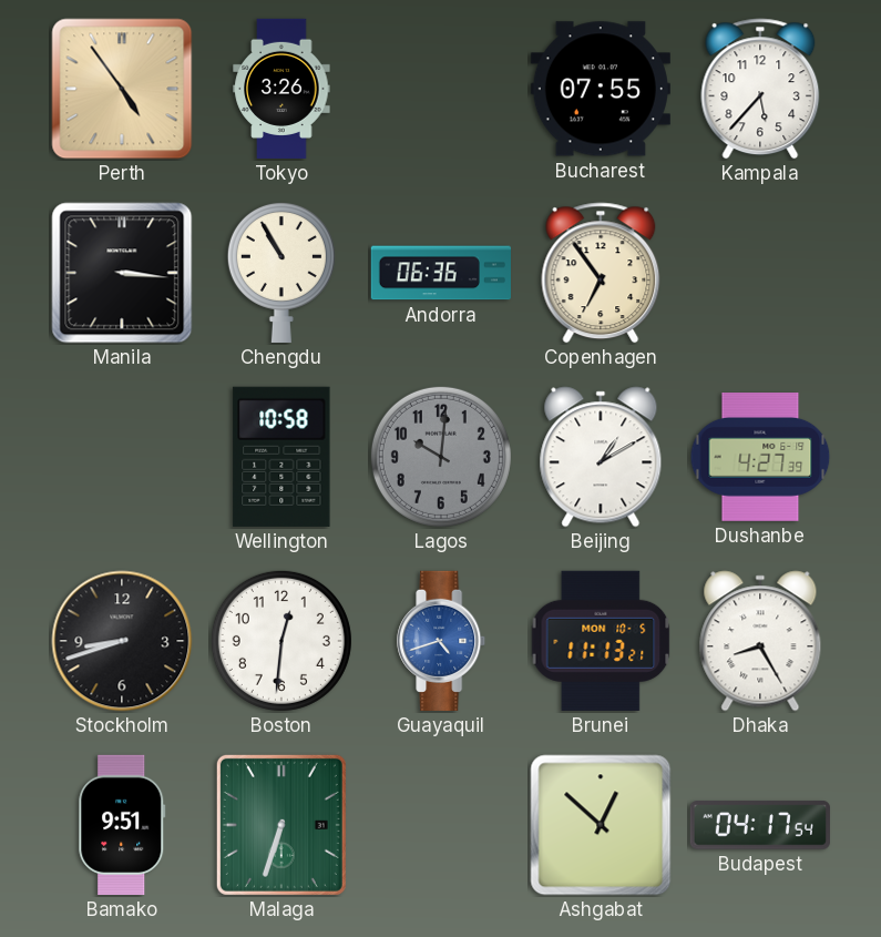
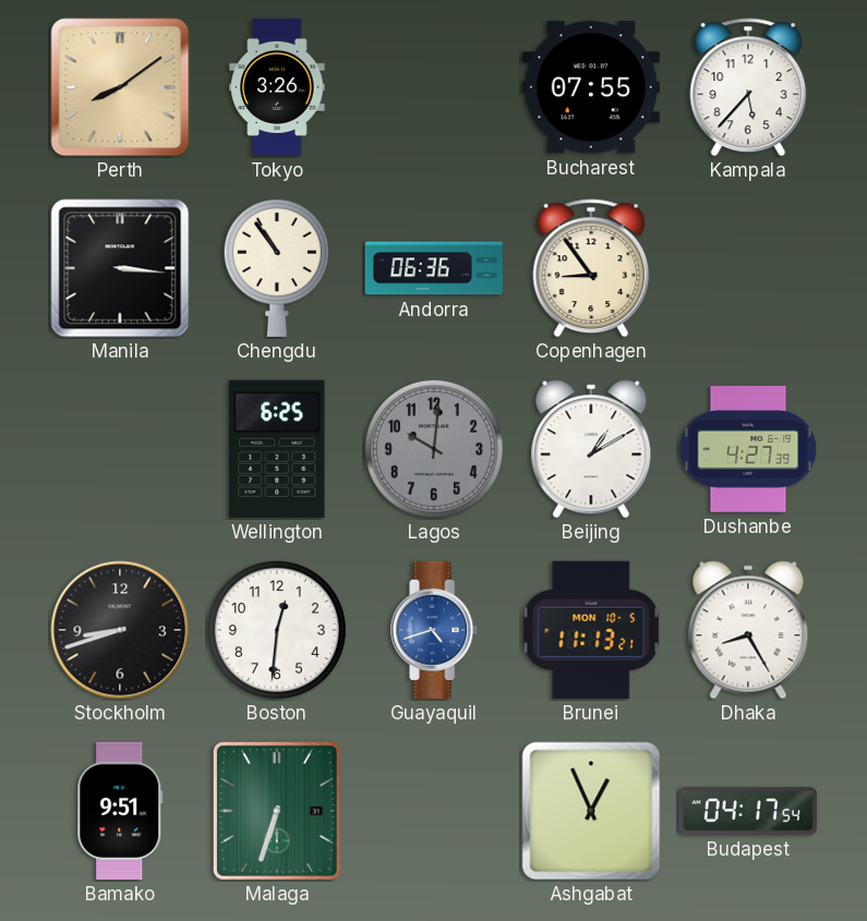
Perth: 4:54 -> 8:09
Chengdu: 10:55 -> 10:54
Copenhagen: 6:54 -> 8:54
Wellington: 10:58 -> 6:25
Ashgabat: 12:52 -> 12:56
